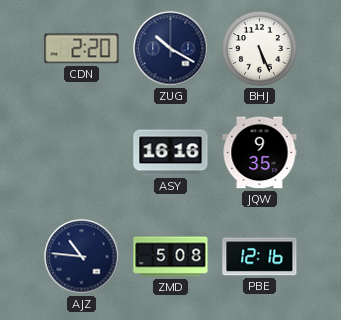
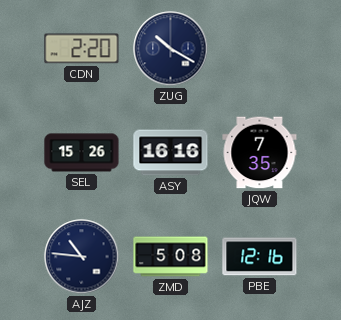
BHJ: 5:26 -> none
SEL: none -> 15:26
JQW: 9:35 -> 7:35
